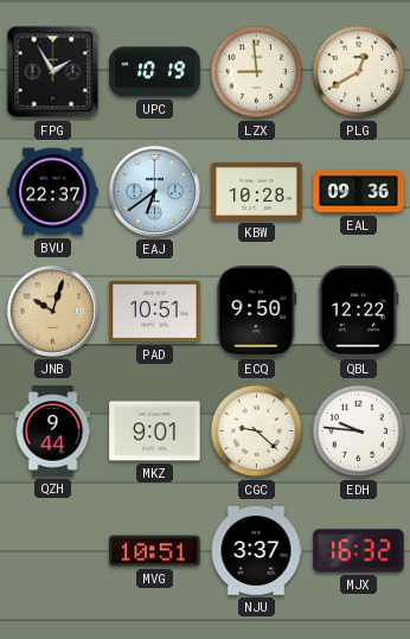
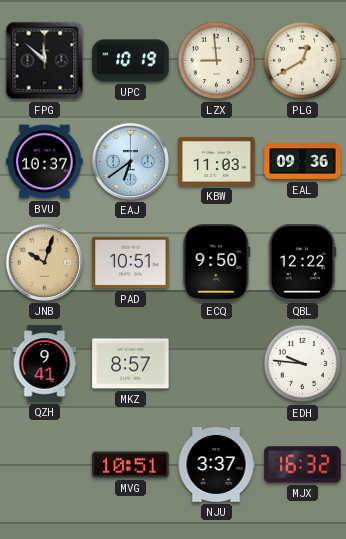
FPG: 1:55 -> 11:52
BVU: 22:37 -> 10:37
KBW: 10:28 -> 11:03
QZH: 9:44 -> 9:41
MKZ: 9:01 -> 8:57
CGC: 9:22 -> none
